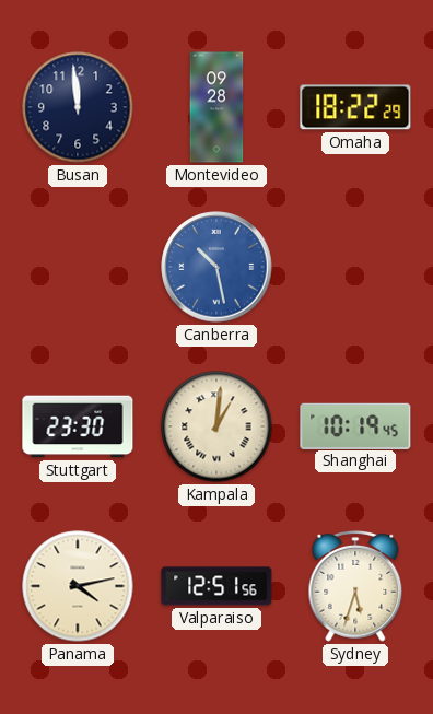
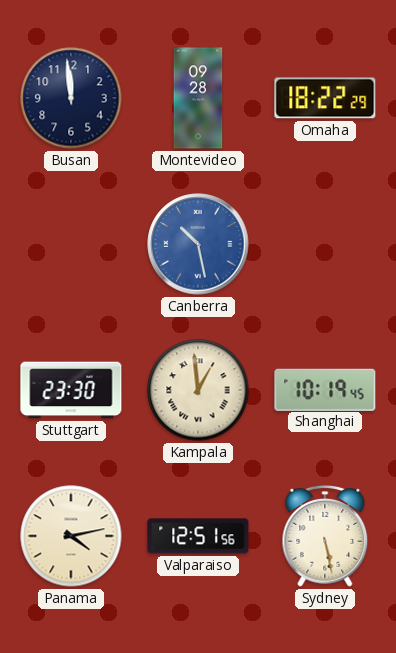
Kampala: 1:01 -> 12:59
Sydney: 5:33 -> 5:28
